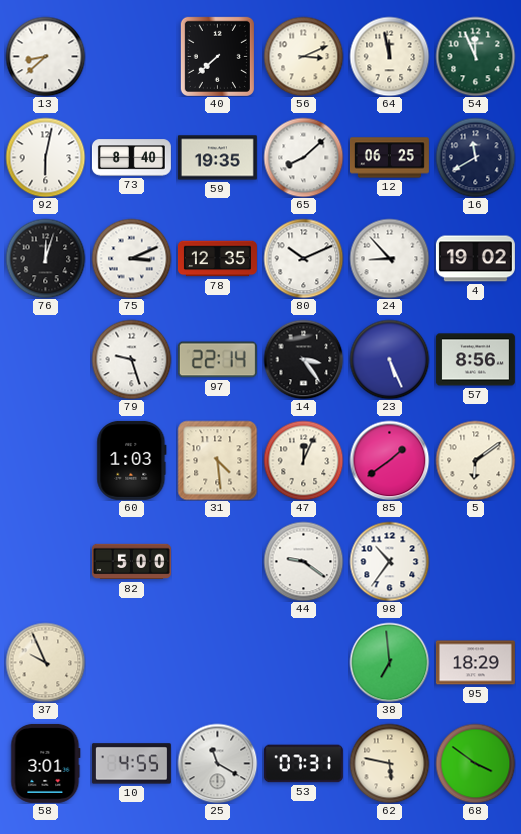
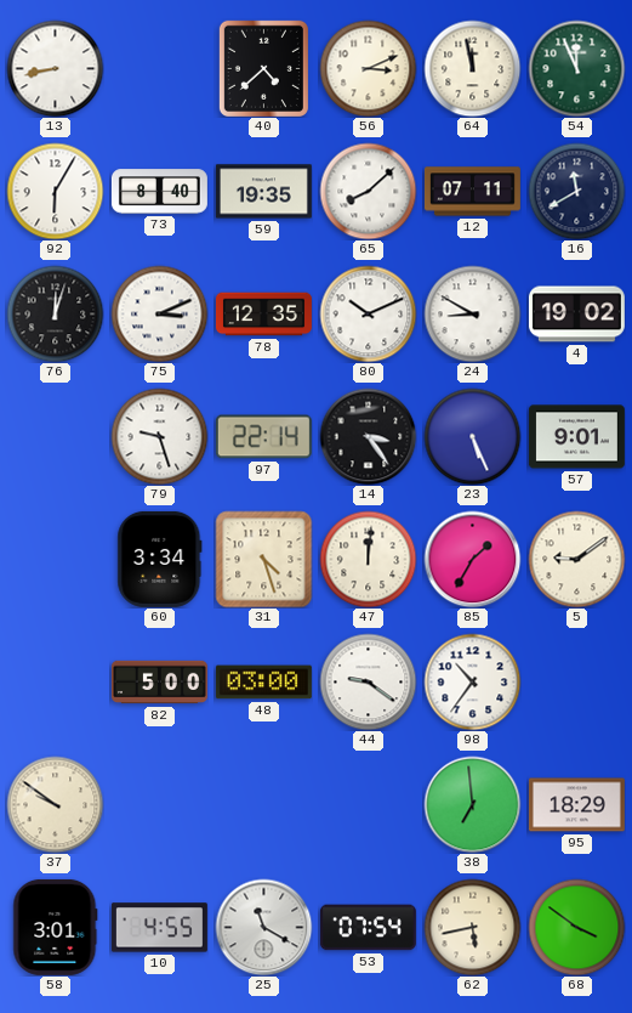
13: 8:38 -> 8:43
40: 7:38 -> 4:38
92: 6:02 -> 6:05
12: 06:25 -> 07:11
24: 8:53 -> 8:50
57: 8:56 -> 9:01
60: 1:03 -> 3:34
31: 4:29 -> 4:27
47: 12:04 -> 12:01
85: 1:39 -> 1:35
5: 6:09 -> 9:09
48: none -> 03:00
37: 9:56 -> 9:51
53: 07:31 -> 07:54
62: 5:47 -> 5:43
